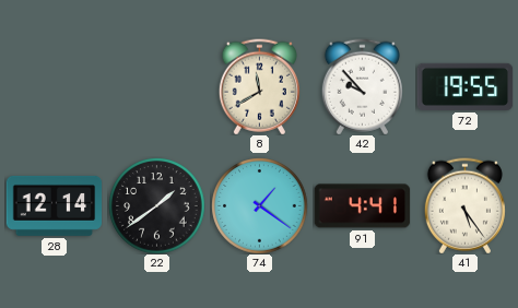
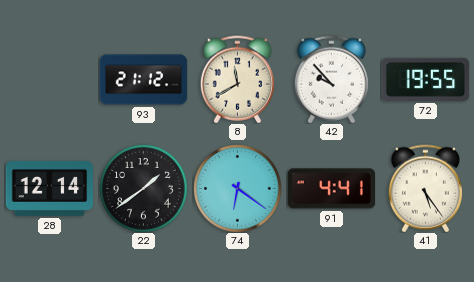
93: none -> 21:12
74: 1:21 -> 6:21
